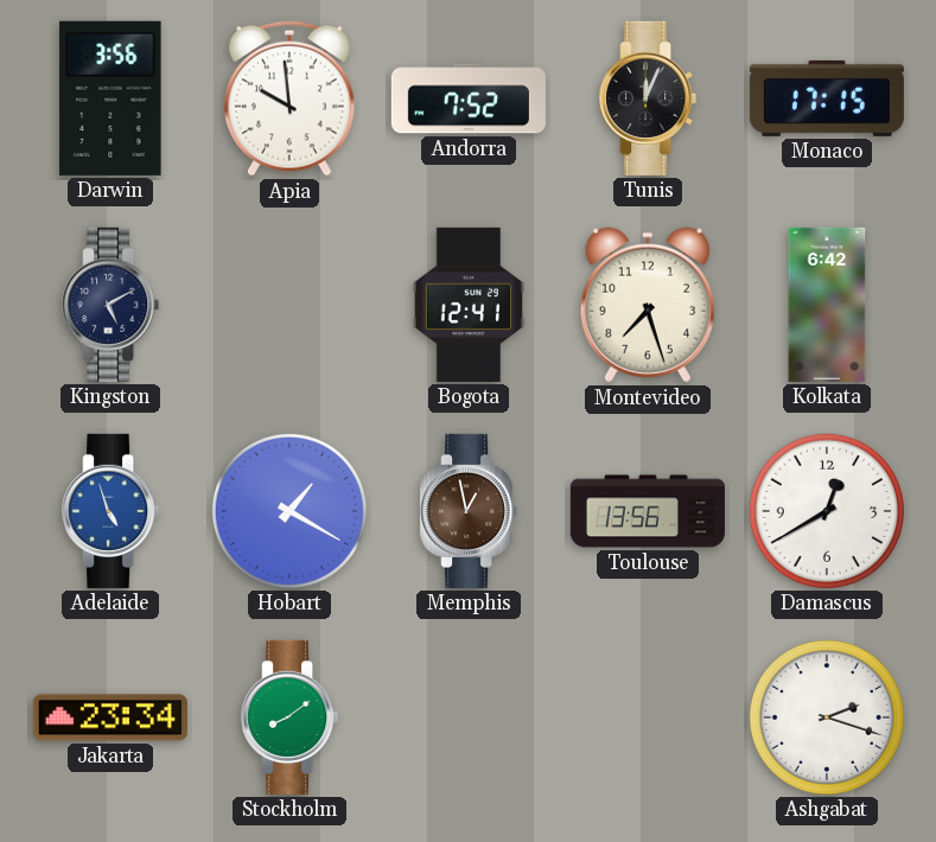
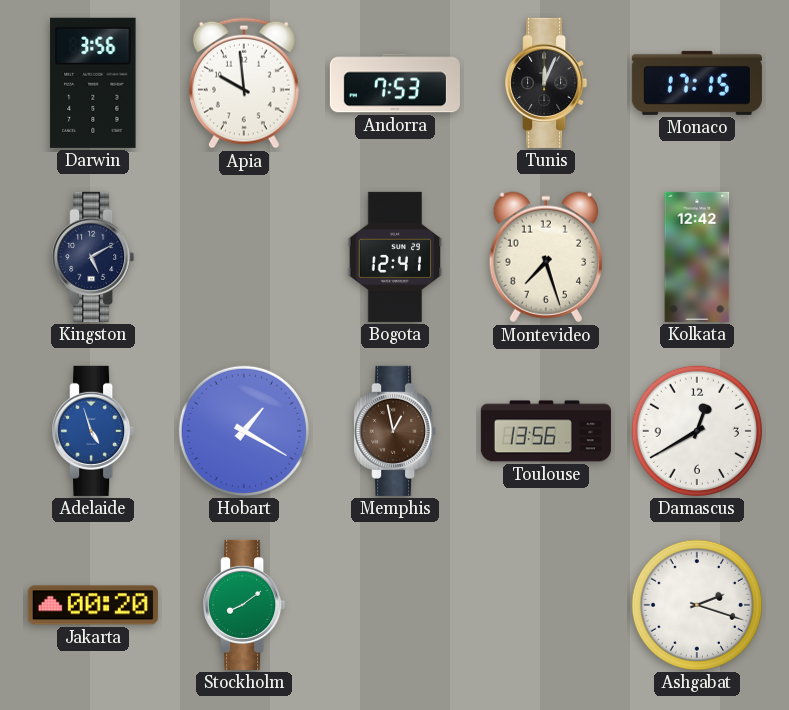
Andorra: 7:52 -> 7:53
Kolkata: 6:42 -> 12:42
Jakarta: 23:34 -> 00:20
